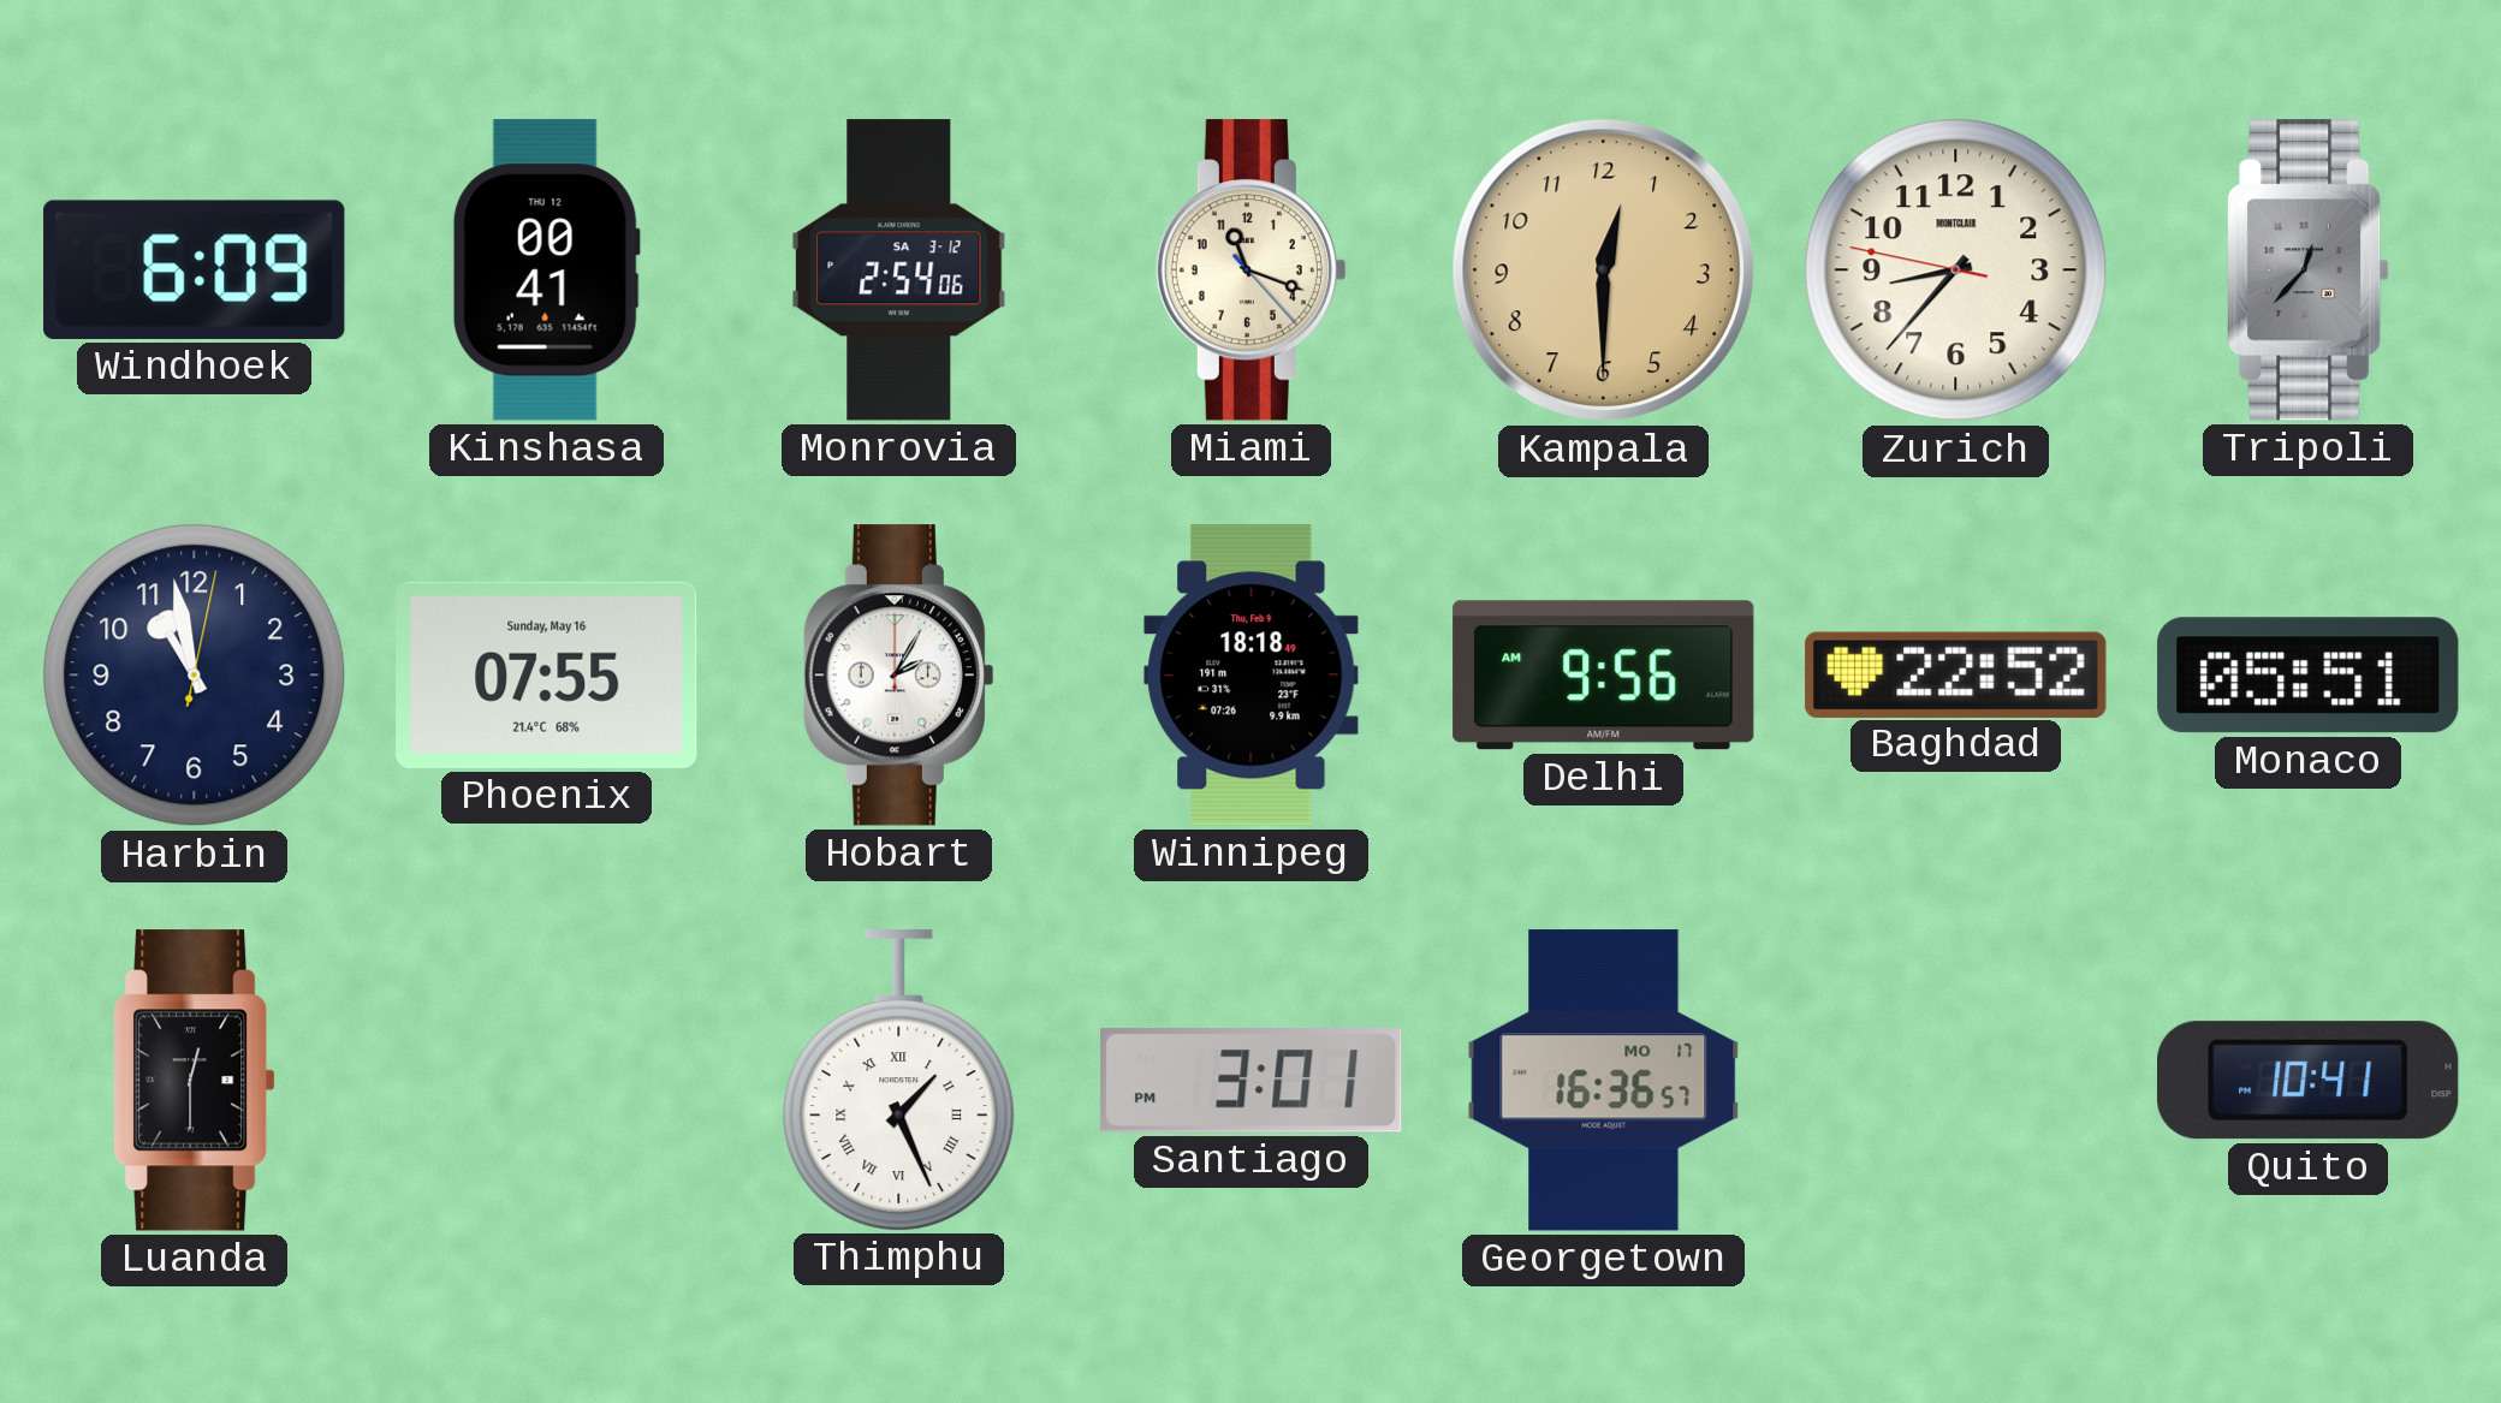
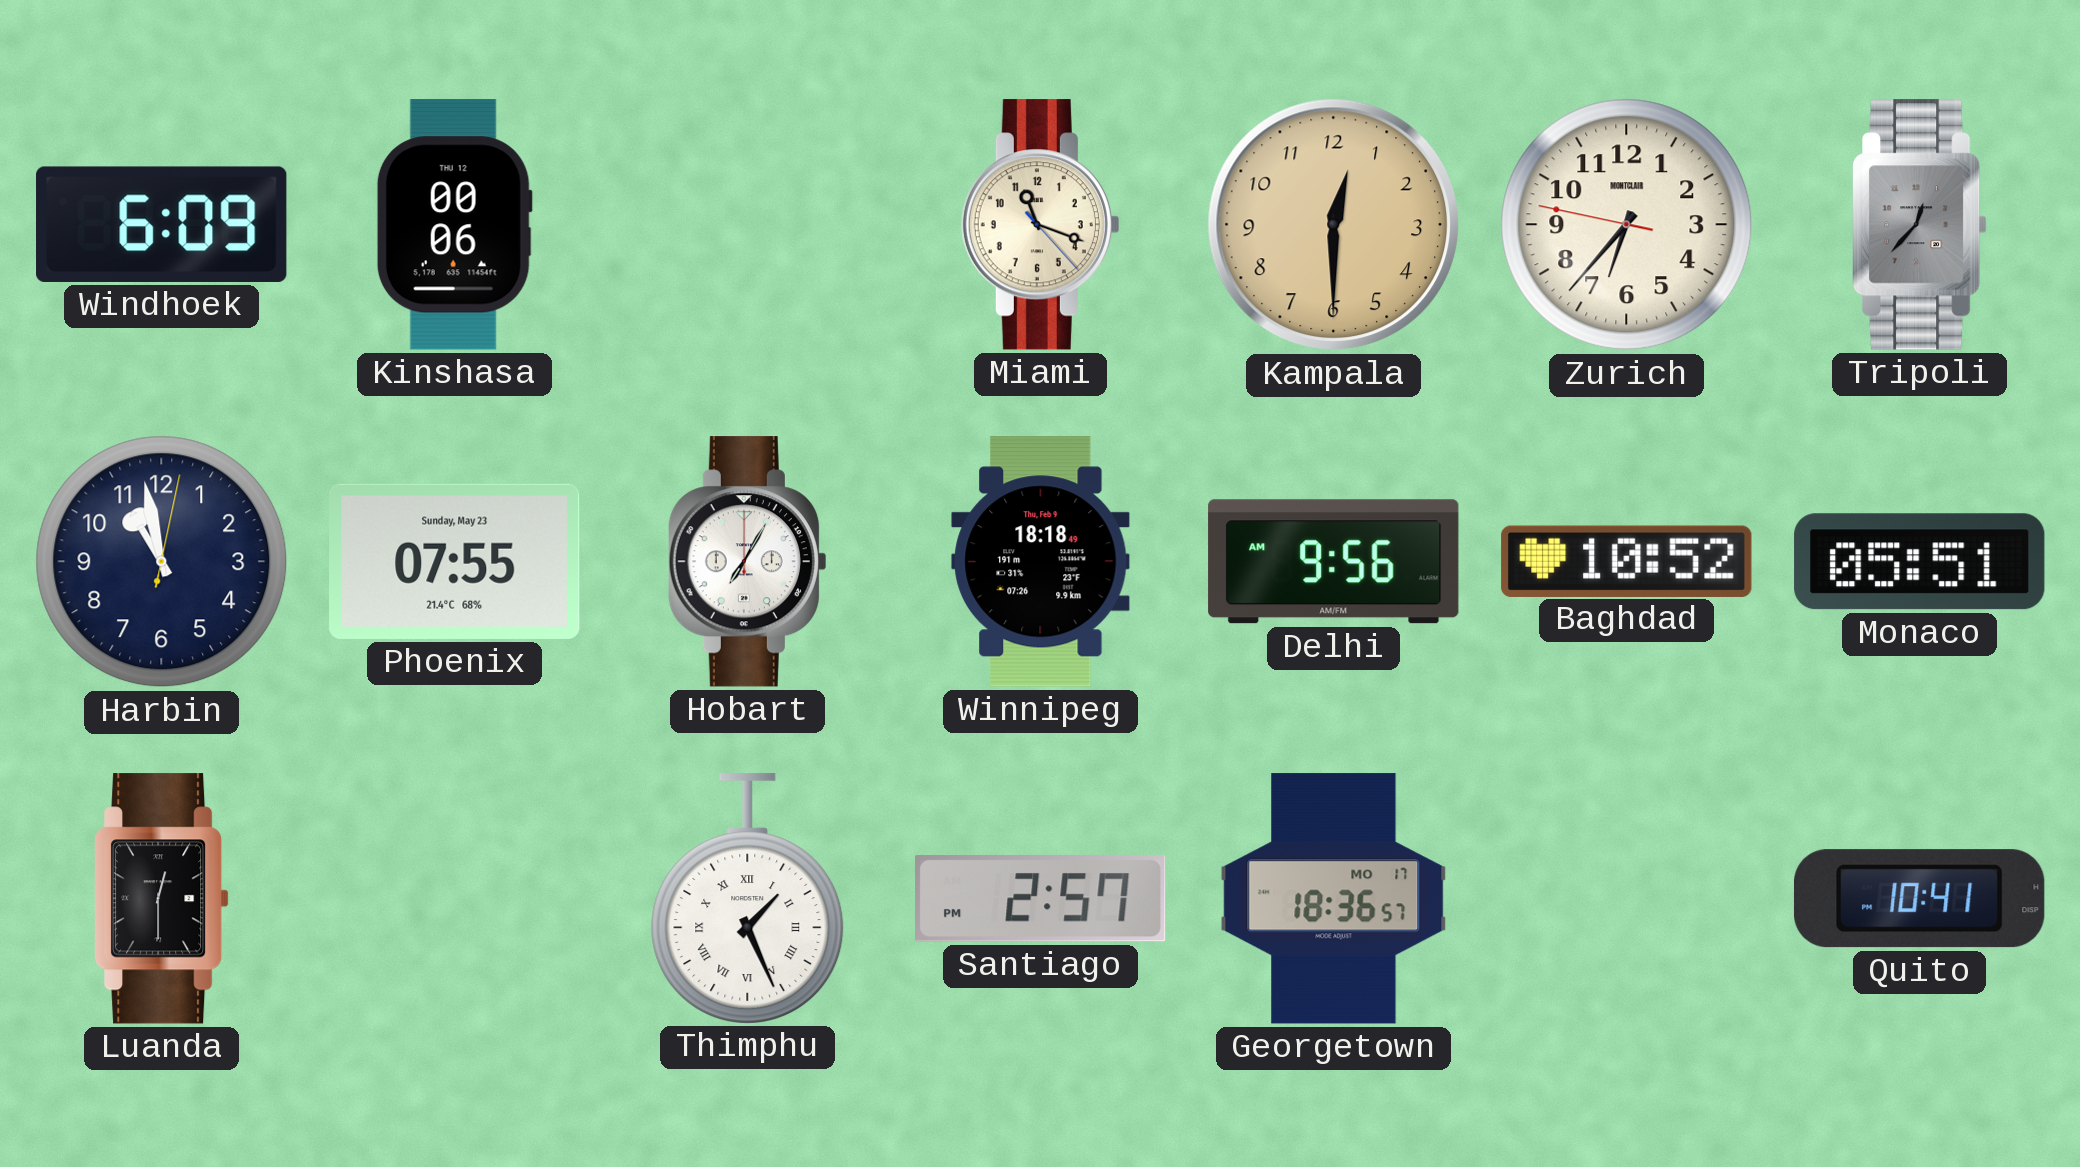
Kinshasa: 00:41 -> 00:06
Monrovia: 2:54 -> none
Zurich: 8:36 -> 6:36
Phoenix date: Sunday, May 16 -> Sunday, May 23
Hobart: 2:05 -> 7:05
Baghdad: 22:52 -> 10:52
Santiago: 3:01 -> 2:57
Georgetown: 16:36 -> 18:36
